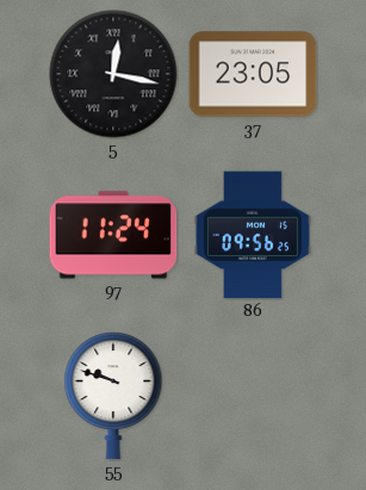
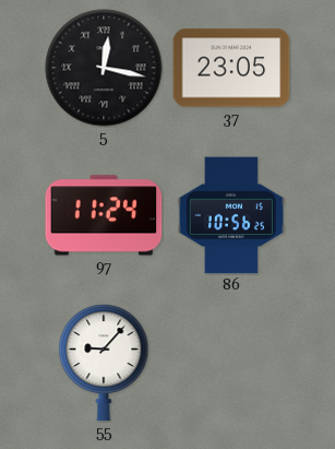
86: 09:56 -> 10:56
55: 9:48 -> 9:07
